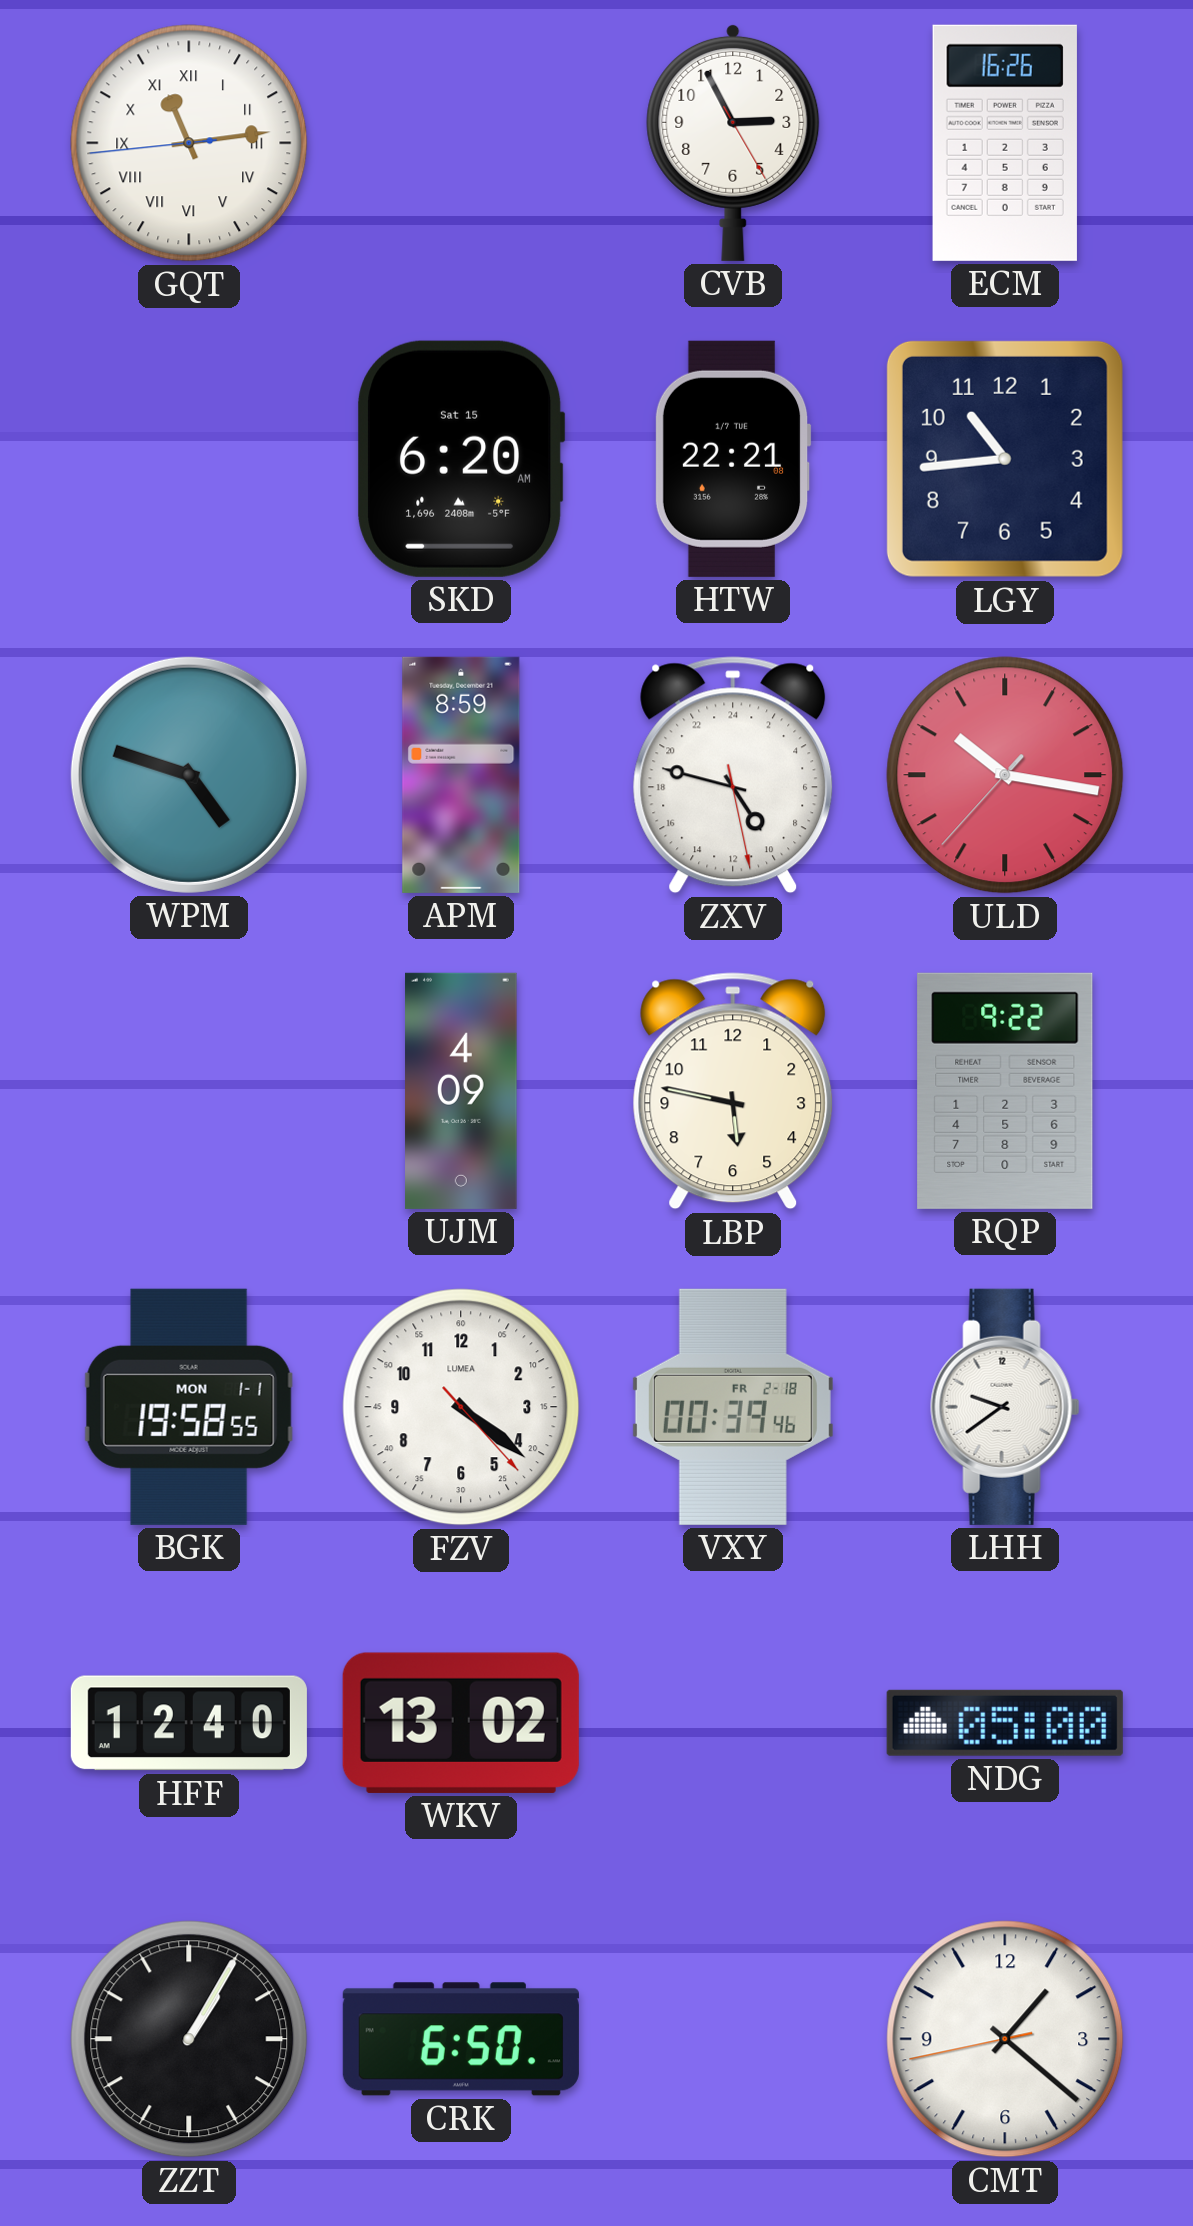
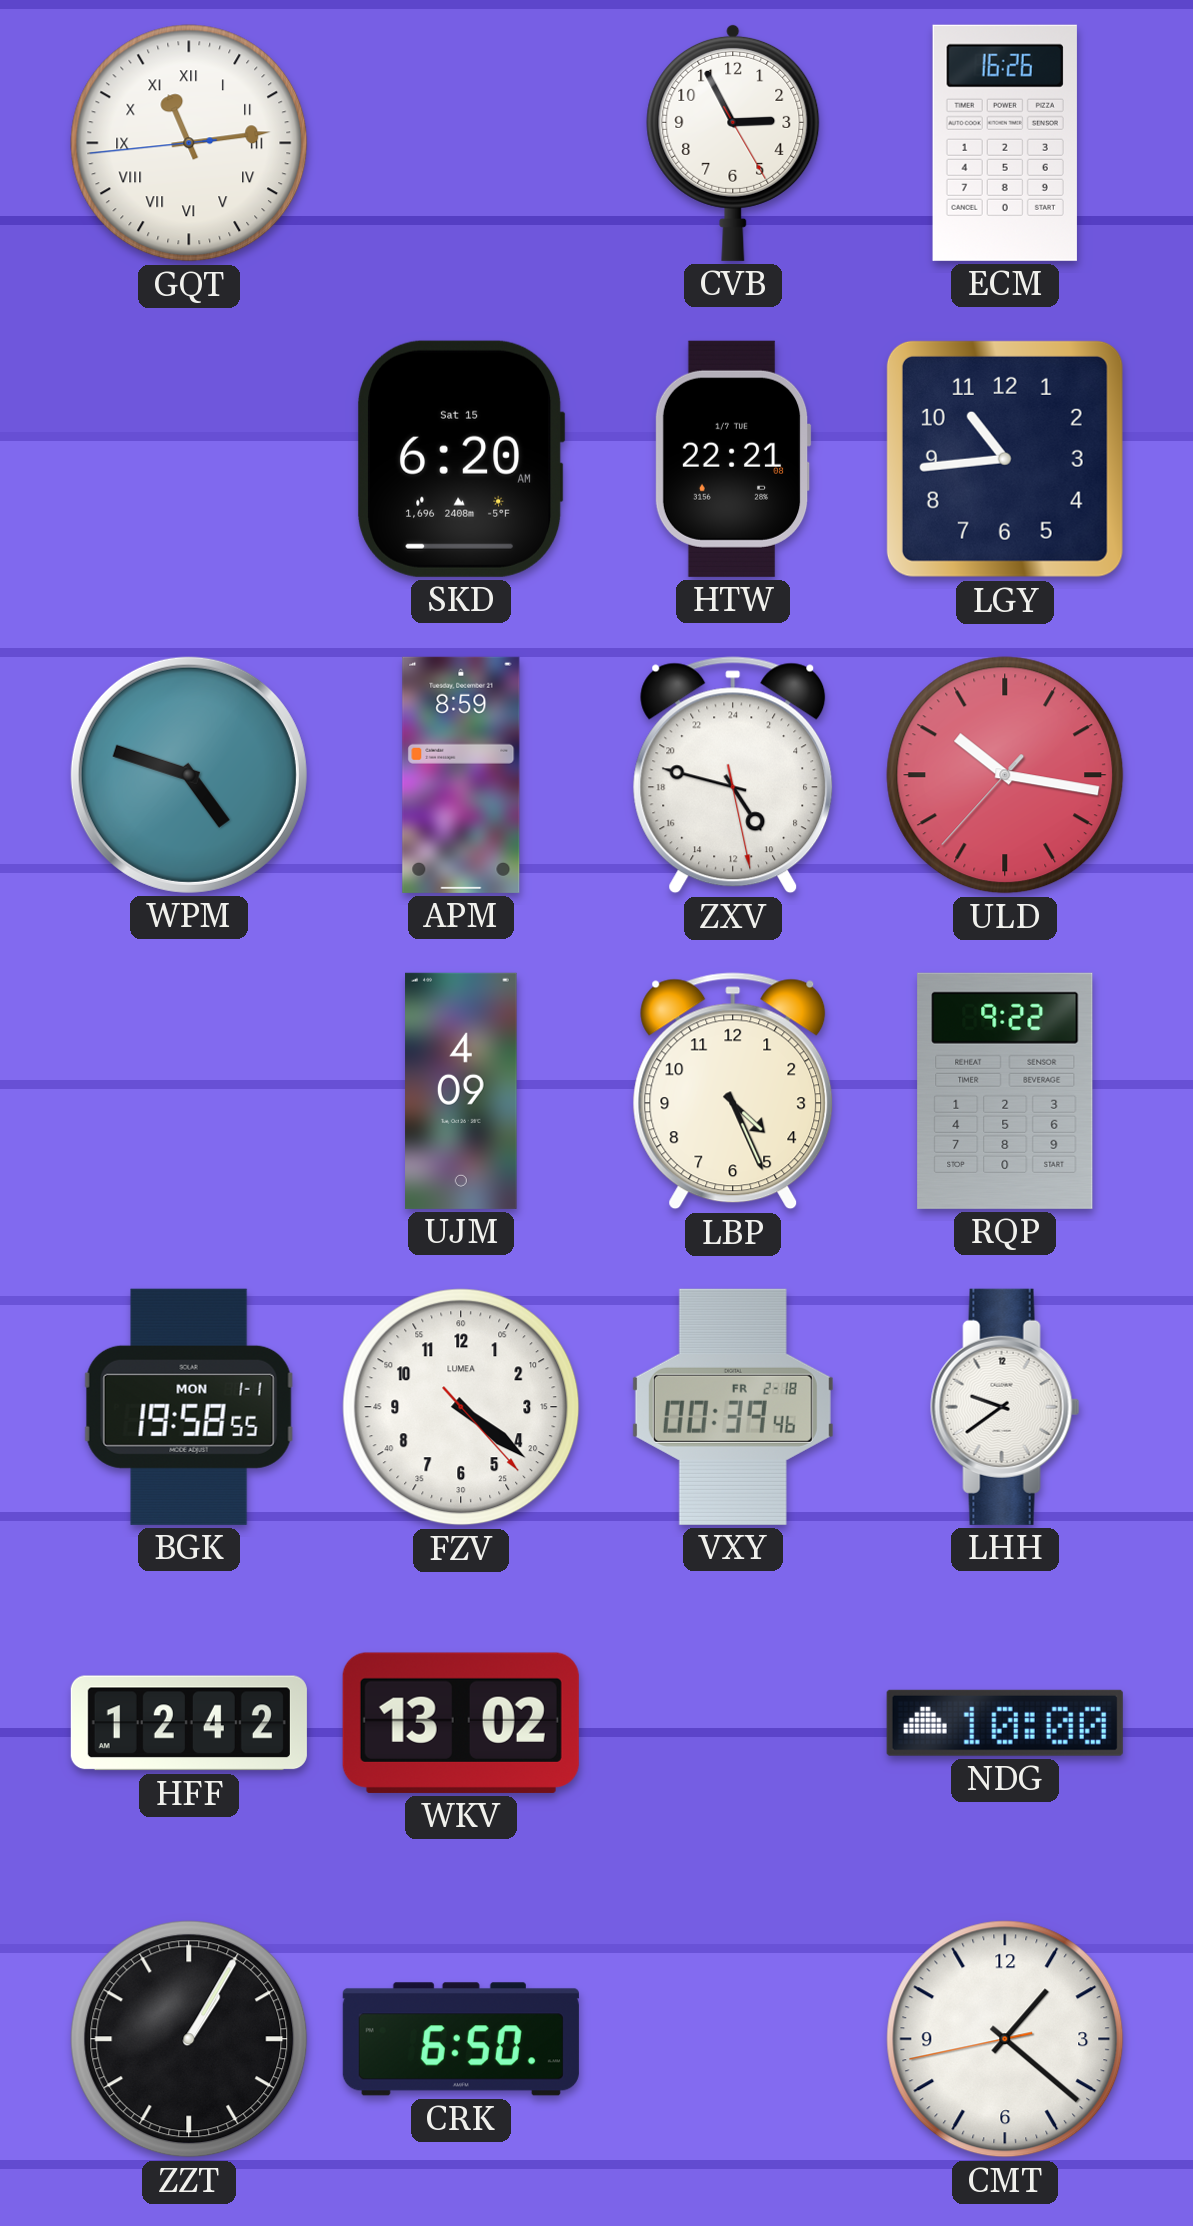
LBP: 5:47 -> 4:26
HFF: 12:40 -> 12:42
NDG: 05:00 -> 10:00
